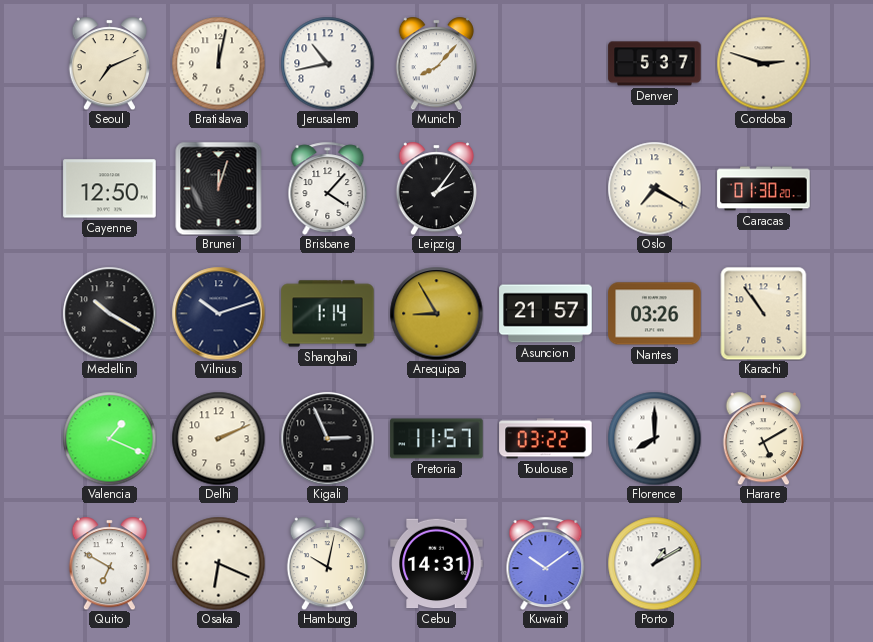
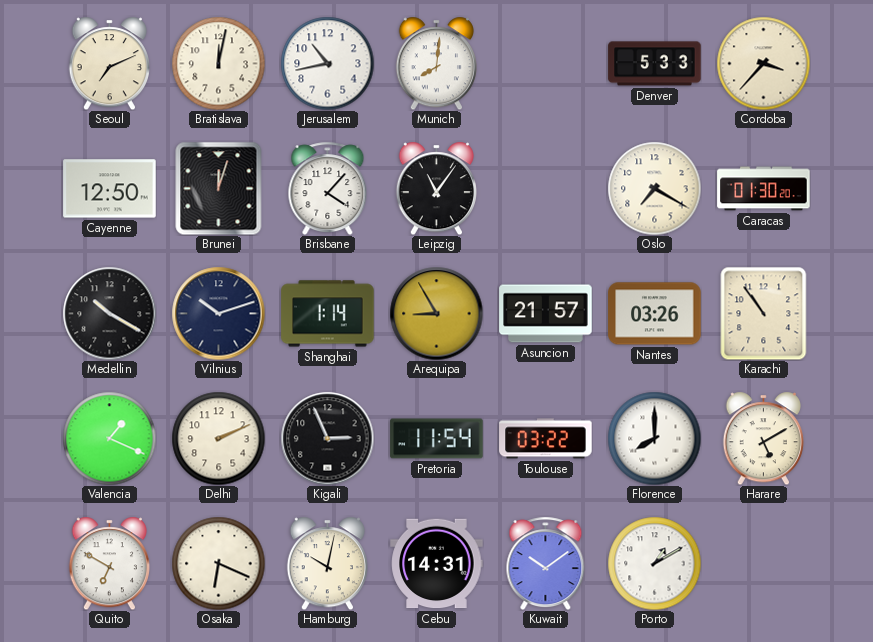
Munich: 8:07 -> 8:01
Denver: 5:37 -> 5:33
Cordoba: 2:48 -> 3:37
Leipzig: 2:06 -> 11:06
Pretoria: 11:57 -> 11:54
